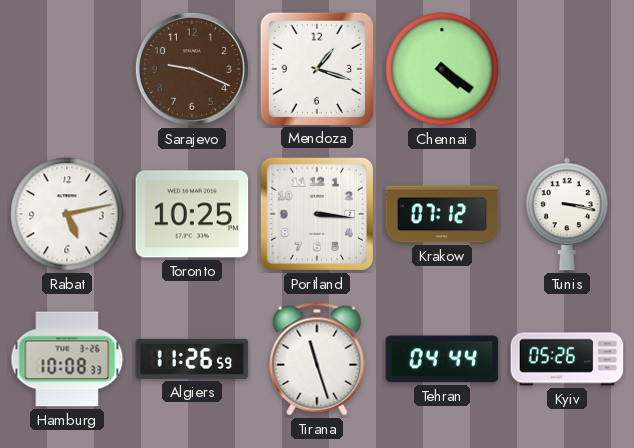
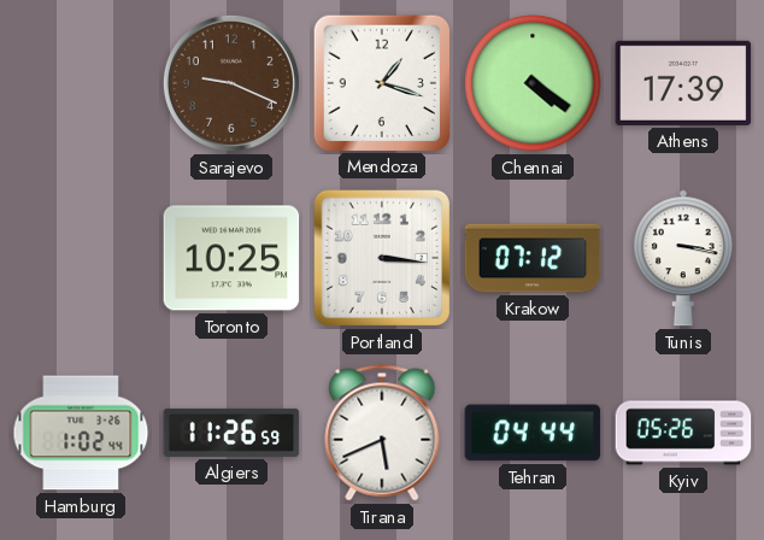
Athens: none -> 17:39
Rabat: 5:13 -> none
Hamburg: 10:08 -> 1:02
Tirana: 11:27 -> 5:41
